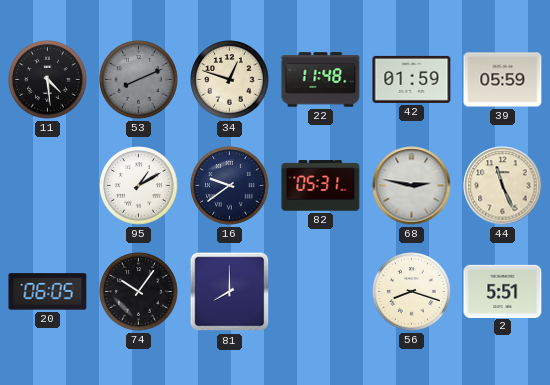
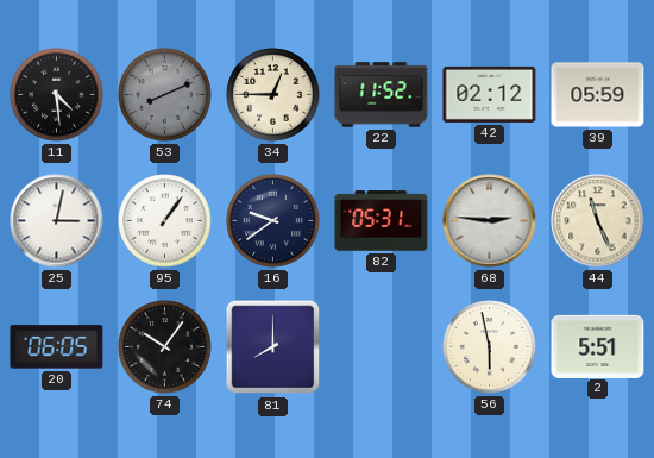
34: 12:48 -> 12:45
22: 11:48 -> 11:52
42: 01:59 -> 02:12
25: none -> 3:02
95: 1:10 -> 1:06
68: 2:47 -> 2:46
56: 8:18 -> 5:58
